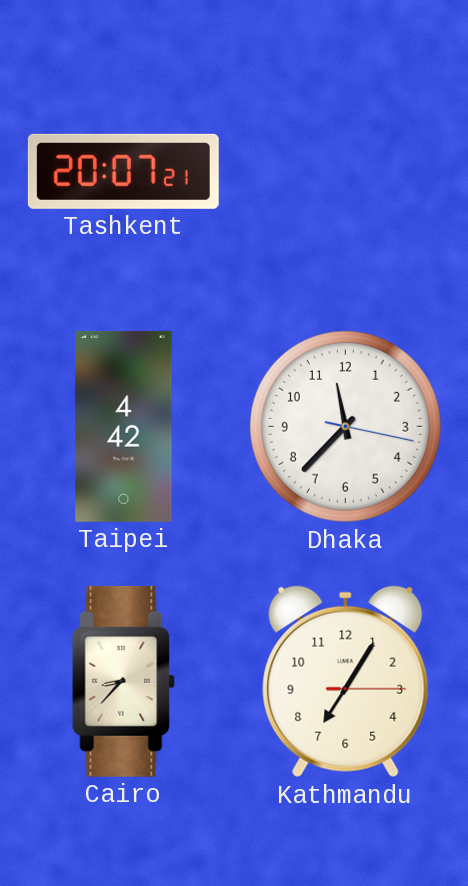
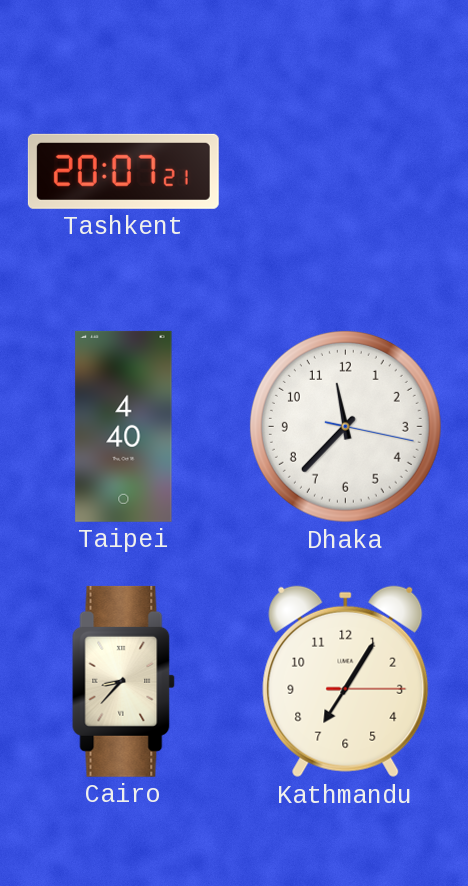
Taipei: 4:42 -> 4:40
